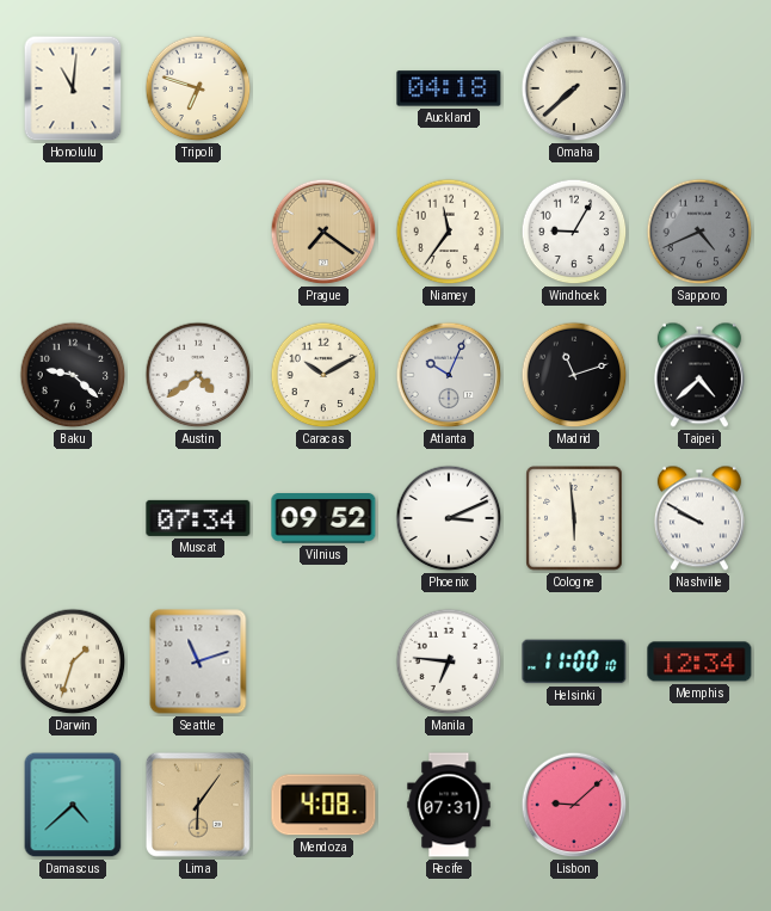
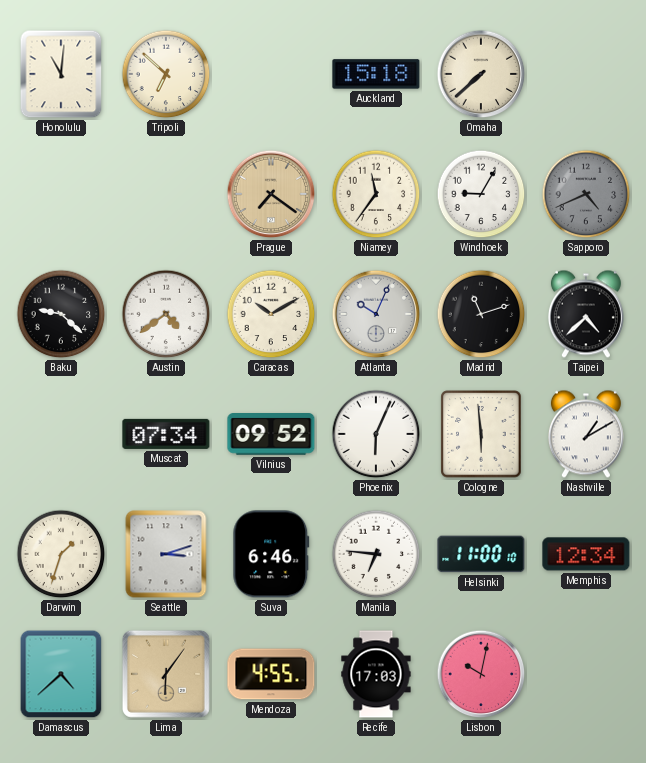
Tripoli: 6:48 -> 6:52
Auckland: 04:18 -> 15:18
Phoenix: 3:11 -> 6:04
Nashville: 9:50 -> 1:10
Seattle: 11:12 -> 3:12
Suva: none -> 6:46
Mendoza: 4:08 -> 4:55
Recife: 07:31 -> 17:03
Lisbon: 9:08 -> 10:02
